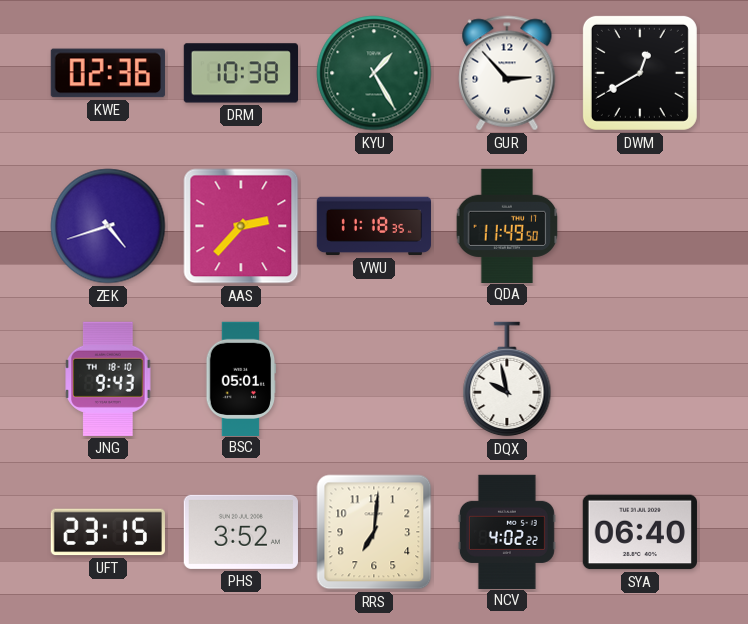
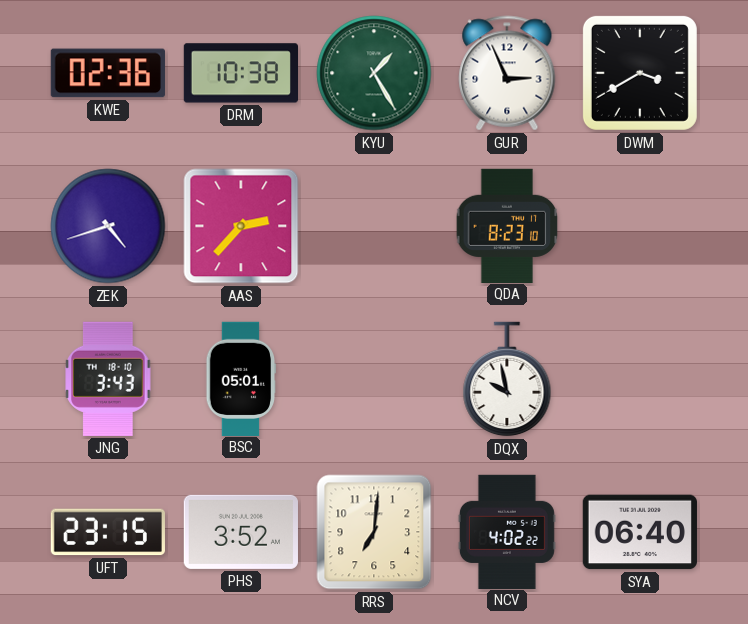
GUR: 2:53 -> 2:56
DWM: 12:40 -> 3:40
VWU: 11:18 -> none
QDA: 11:49 -> 8:23
JNG: 9:43 -> 3:43
